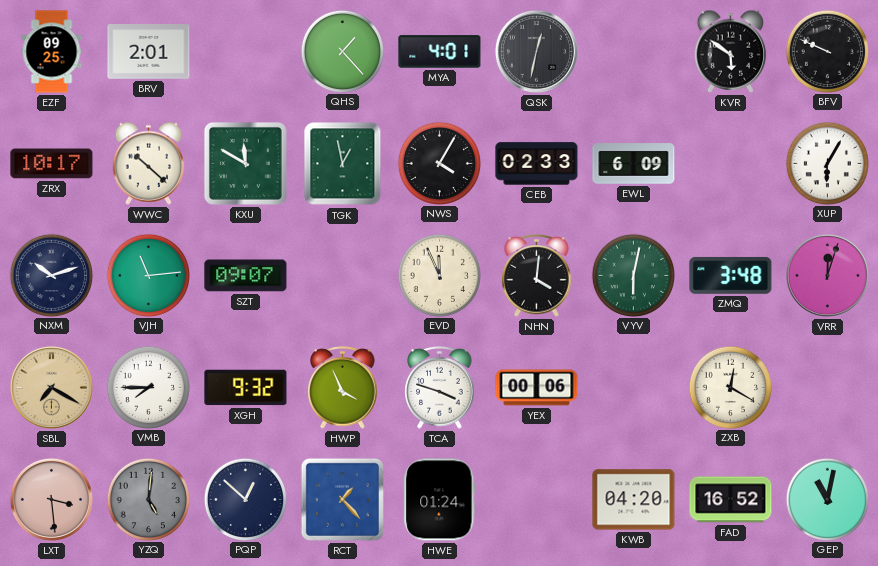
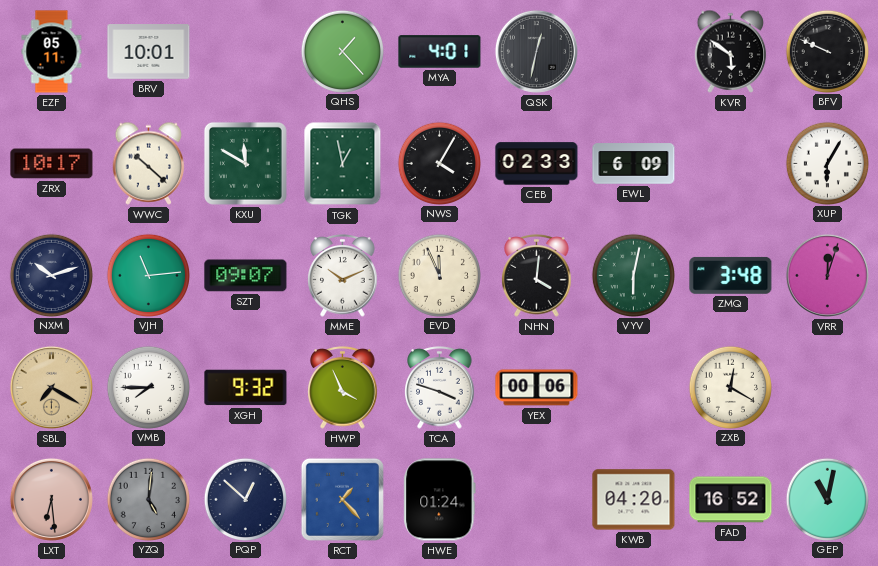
EZF: 09:25 -> 05:11
BRV: 2:01 -> 10:01
MME: none -> 10:11
LXT: 3:29 -> 6:29
